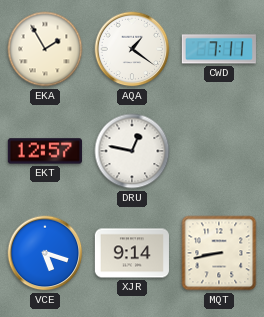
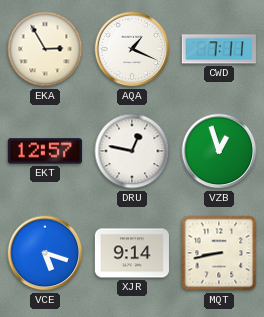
EKA: 1:55 -> 2:55
AQA: 1:21 -> 1:19
VZB: none -> 12:57
